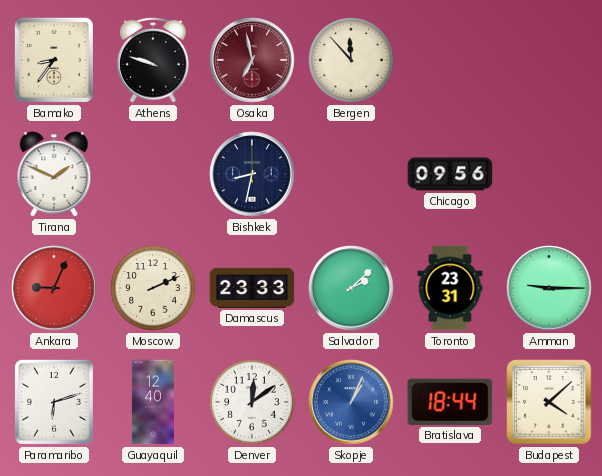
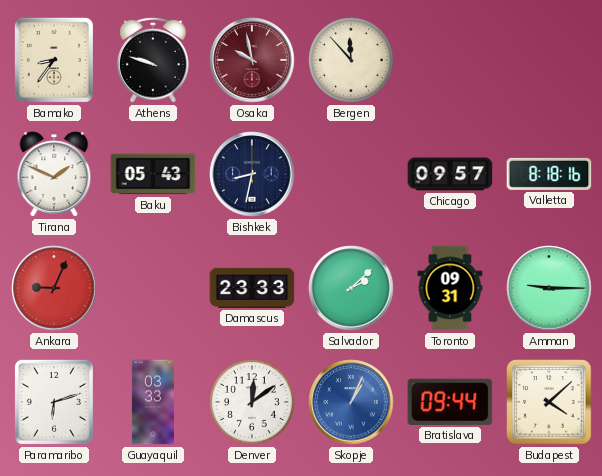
Osaka: 6:58 -> 9:58
Baku: none -> 05:43
Chicago: 09:56 -> 09:57
Valletta: none -> 8:18
Moscow: 2:11 -> none
Toronto: 23:31 -> 09:31
Guayaquil: 12:40 -> 03:33
Bratislava: 18:44 -> 09:44
